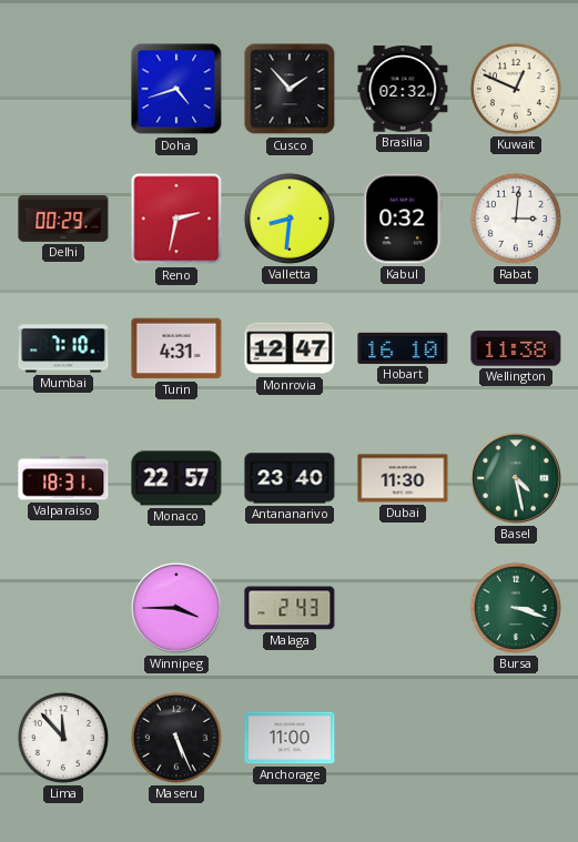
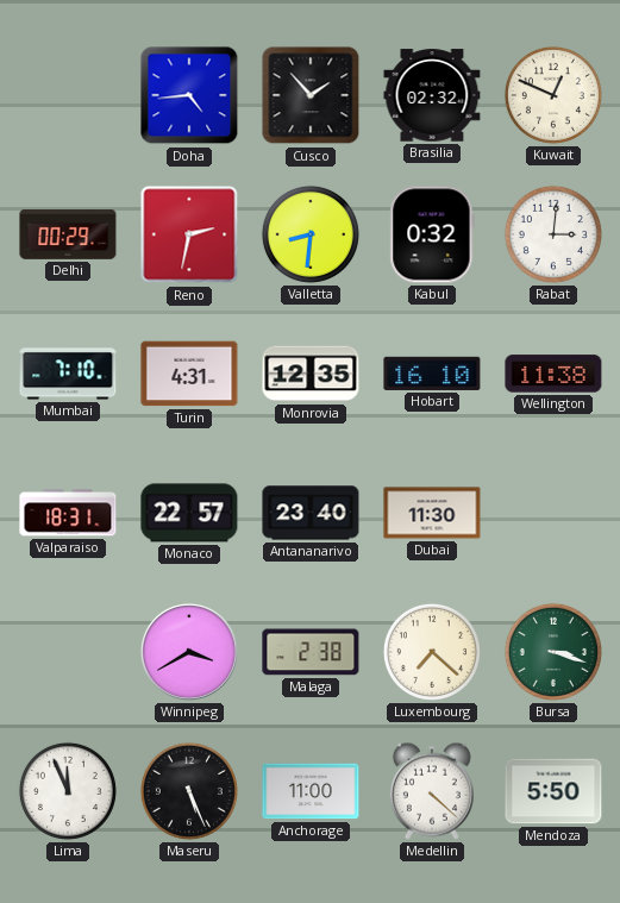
Doha: 4:42 -> 4:44
Monrovia: 12:47 -> 12:35
Basel: 4:28 -> none
Winnipeg: 3:45 -> 3:40
Malaga: 2:43 -> 2:38
Luxembourg: none -> 7:22
Lima: 11:53 -> 11:56
Medellin: none -> 4:22
Mendoza: none -> 5:50
